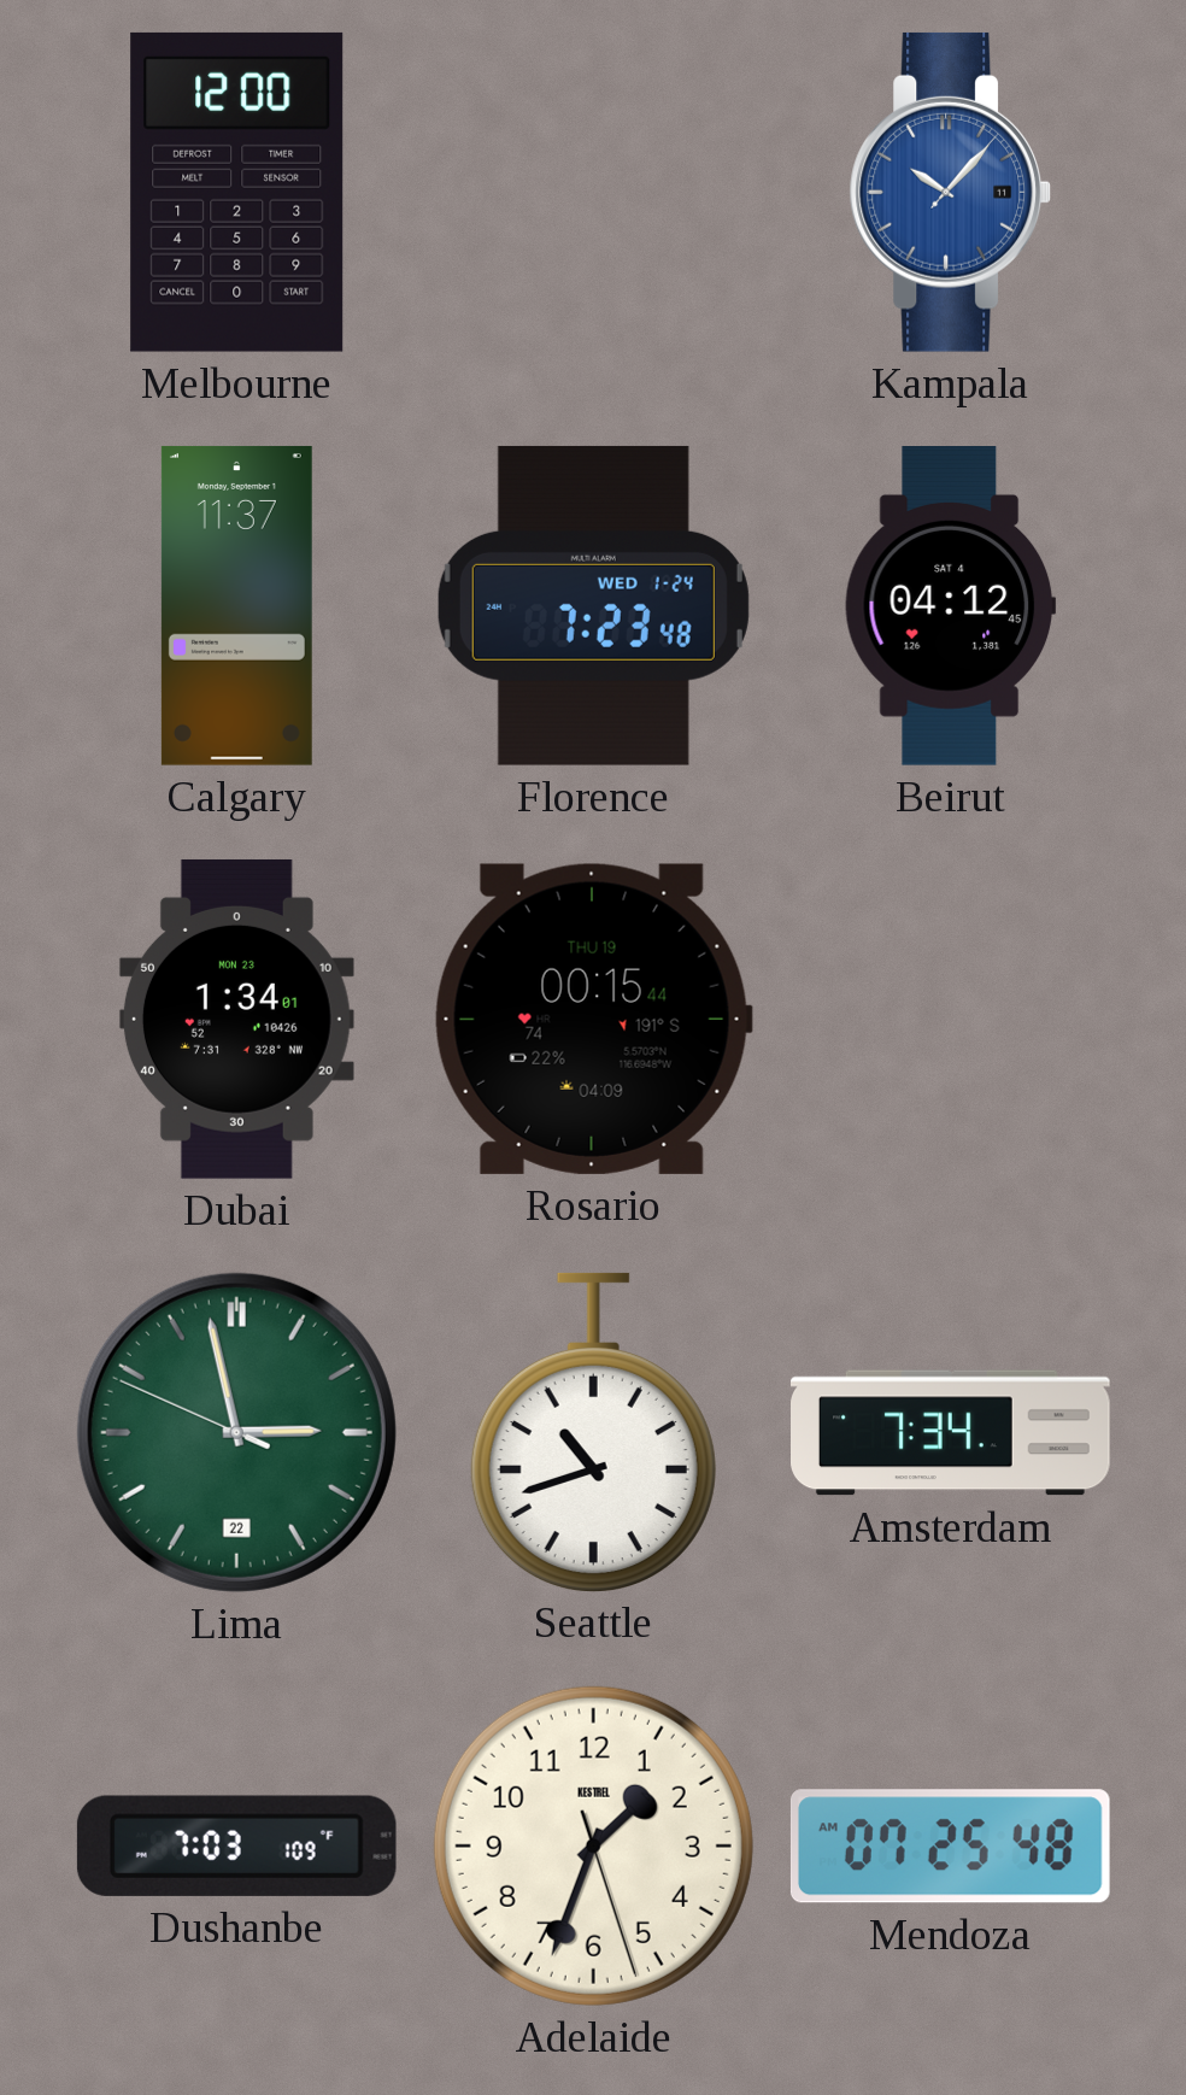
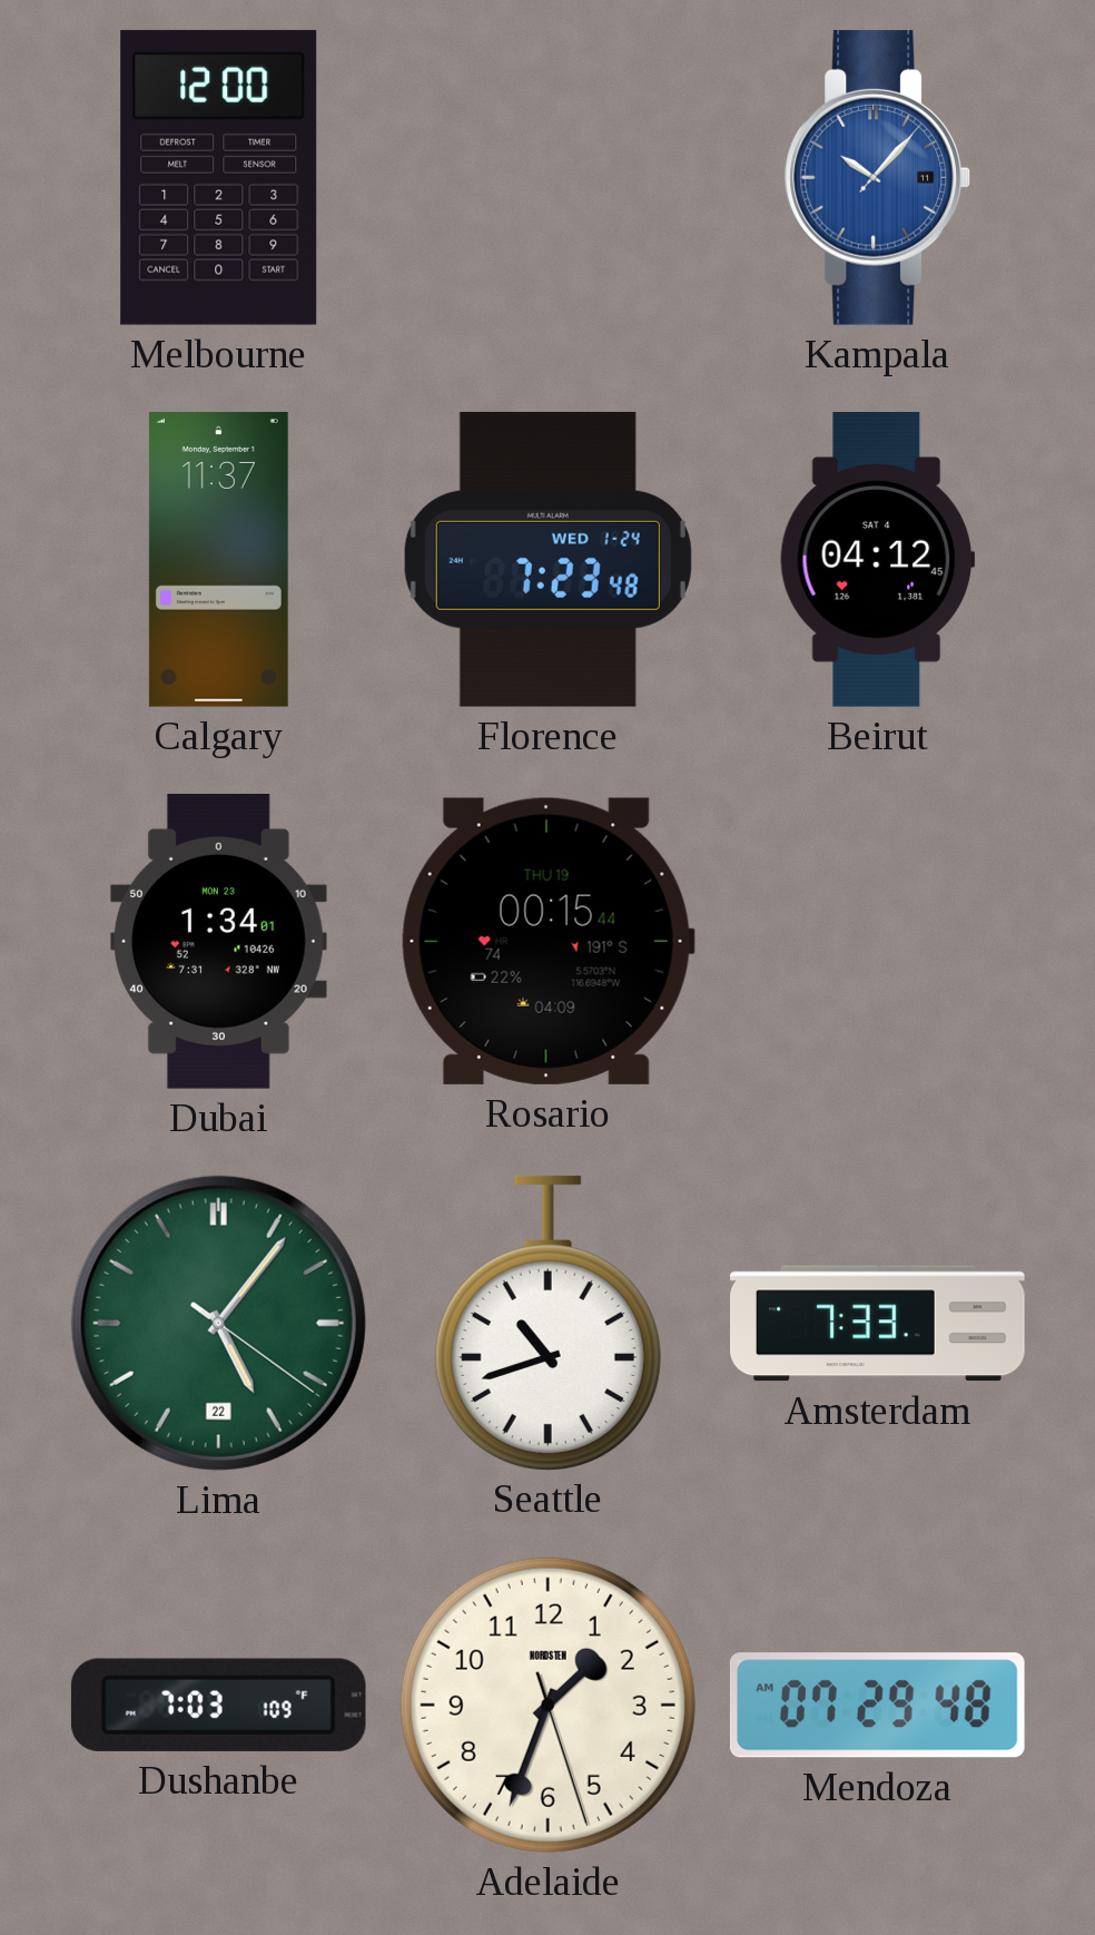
Lima: 2:57 -> 5:06
Amsterdam: 7:34 -> 7:33
Adelaide brand: KESTREL -> NORDSTEN
Mendoza: 07:25 -> 07:29
